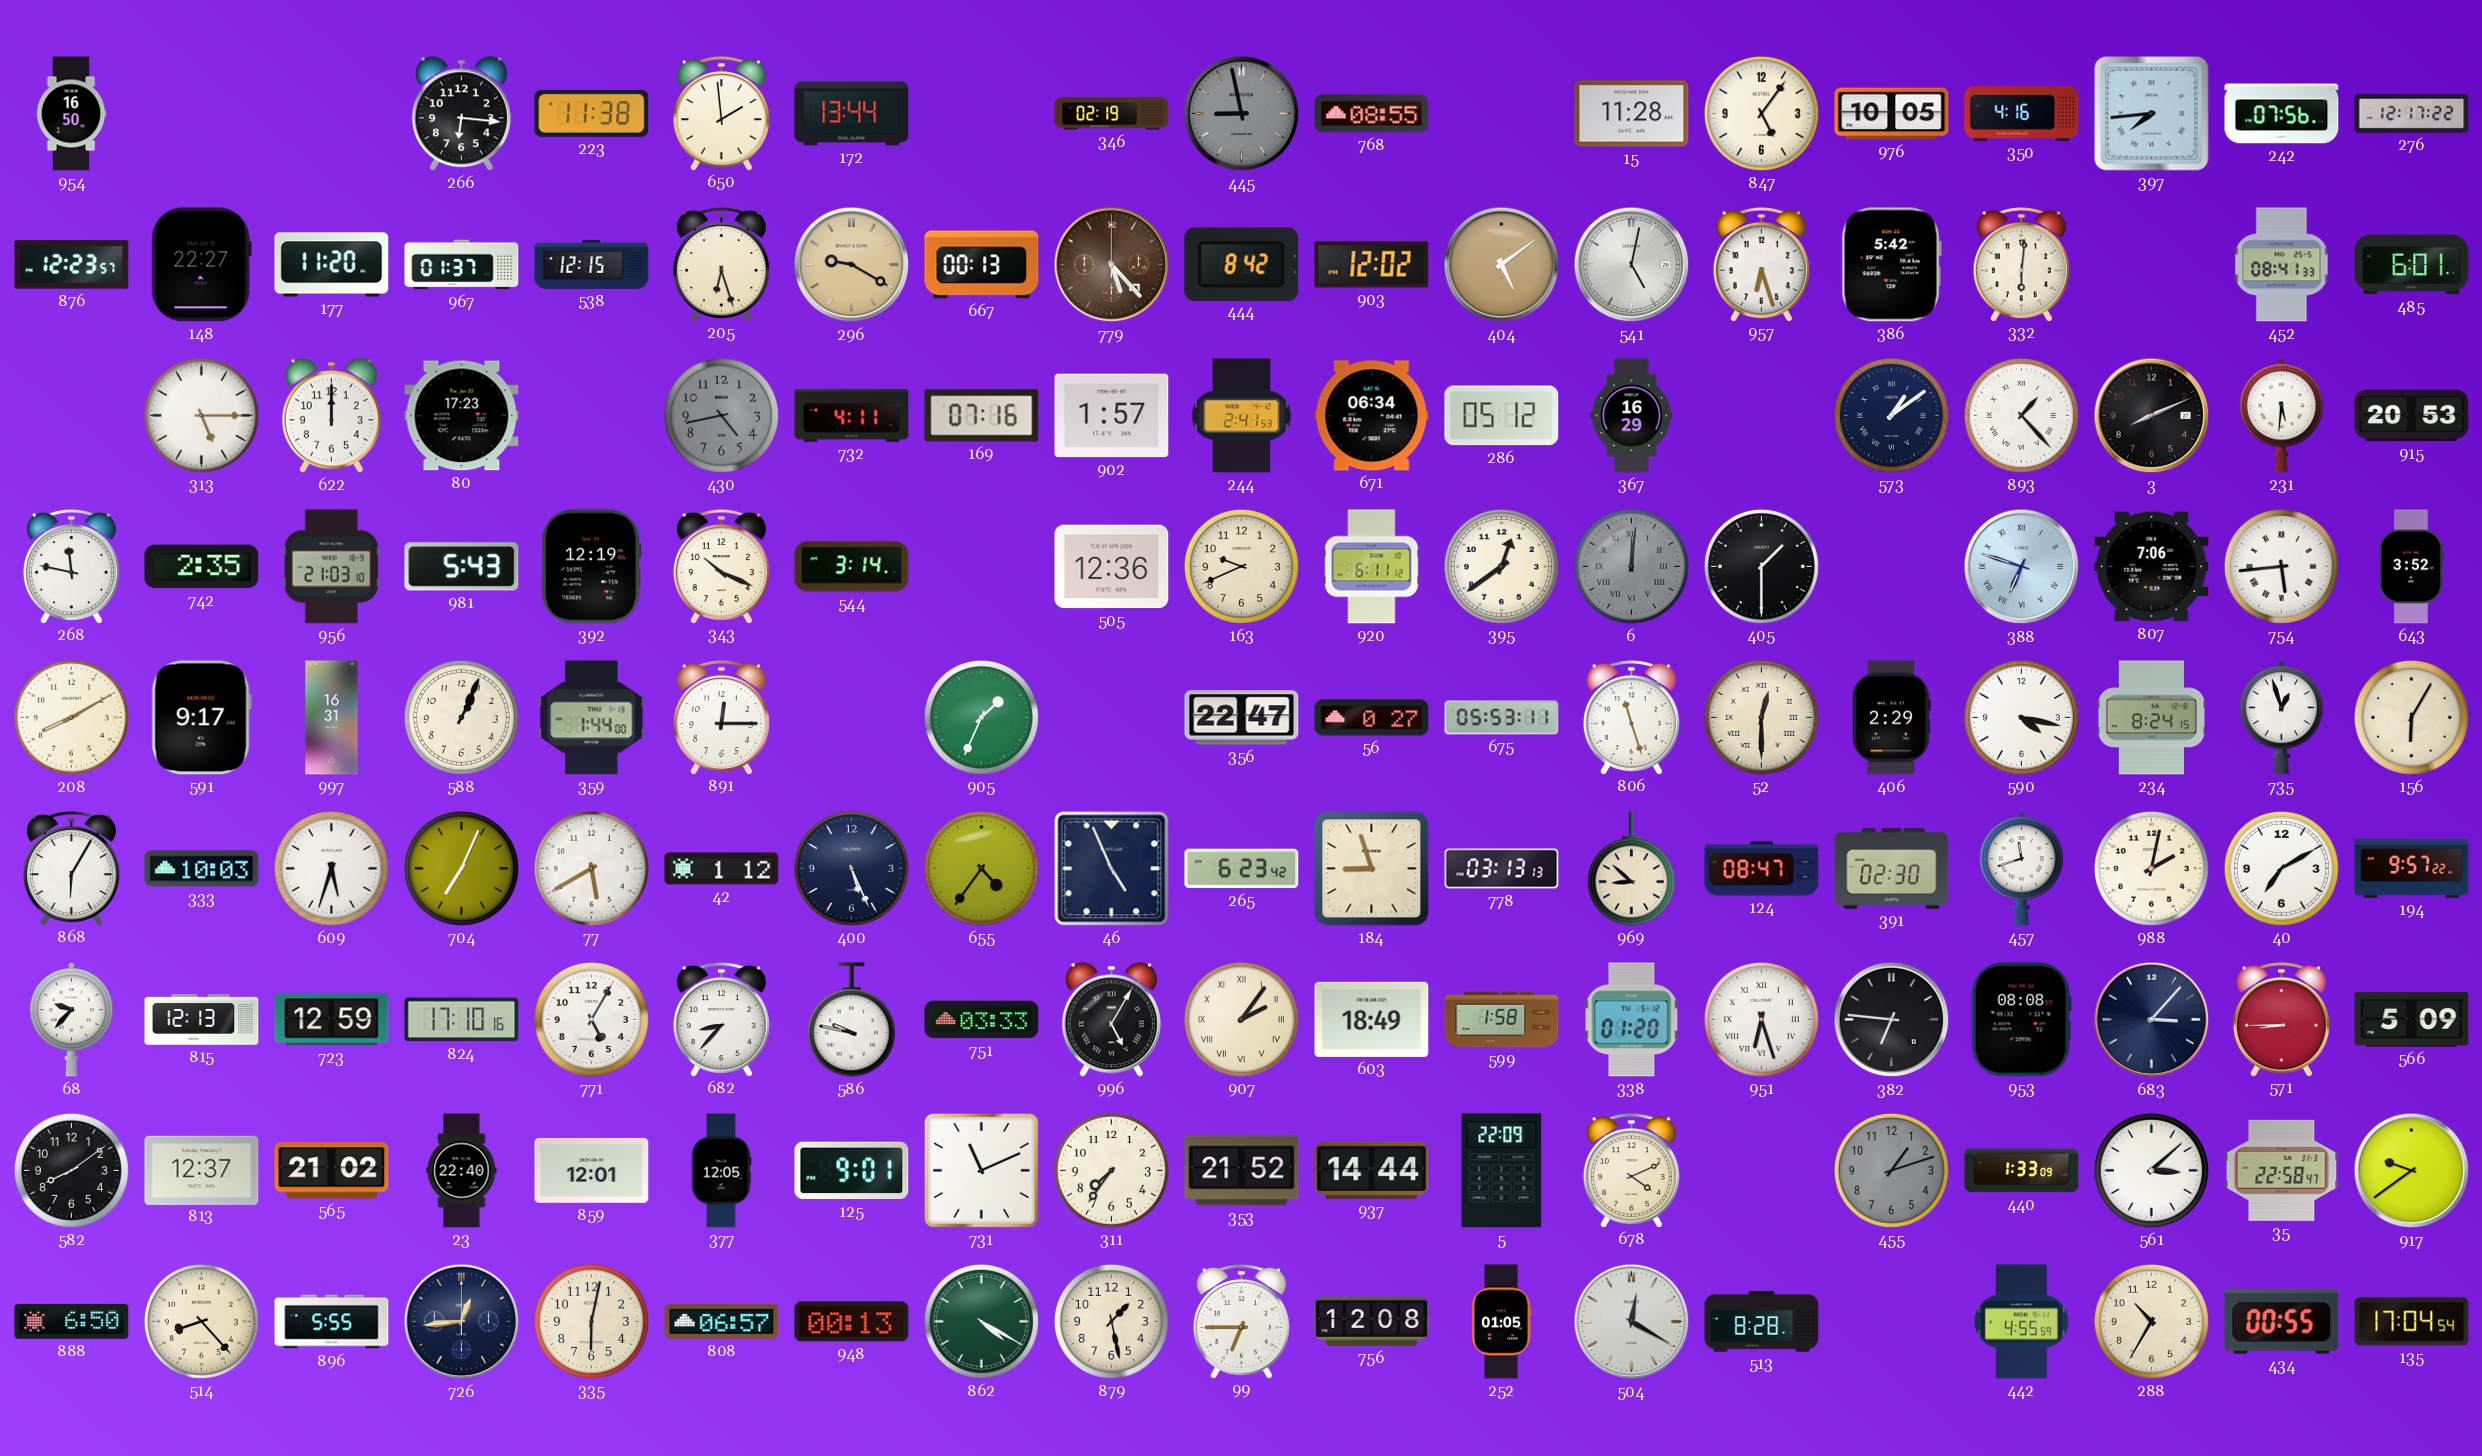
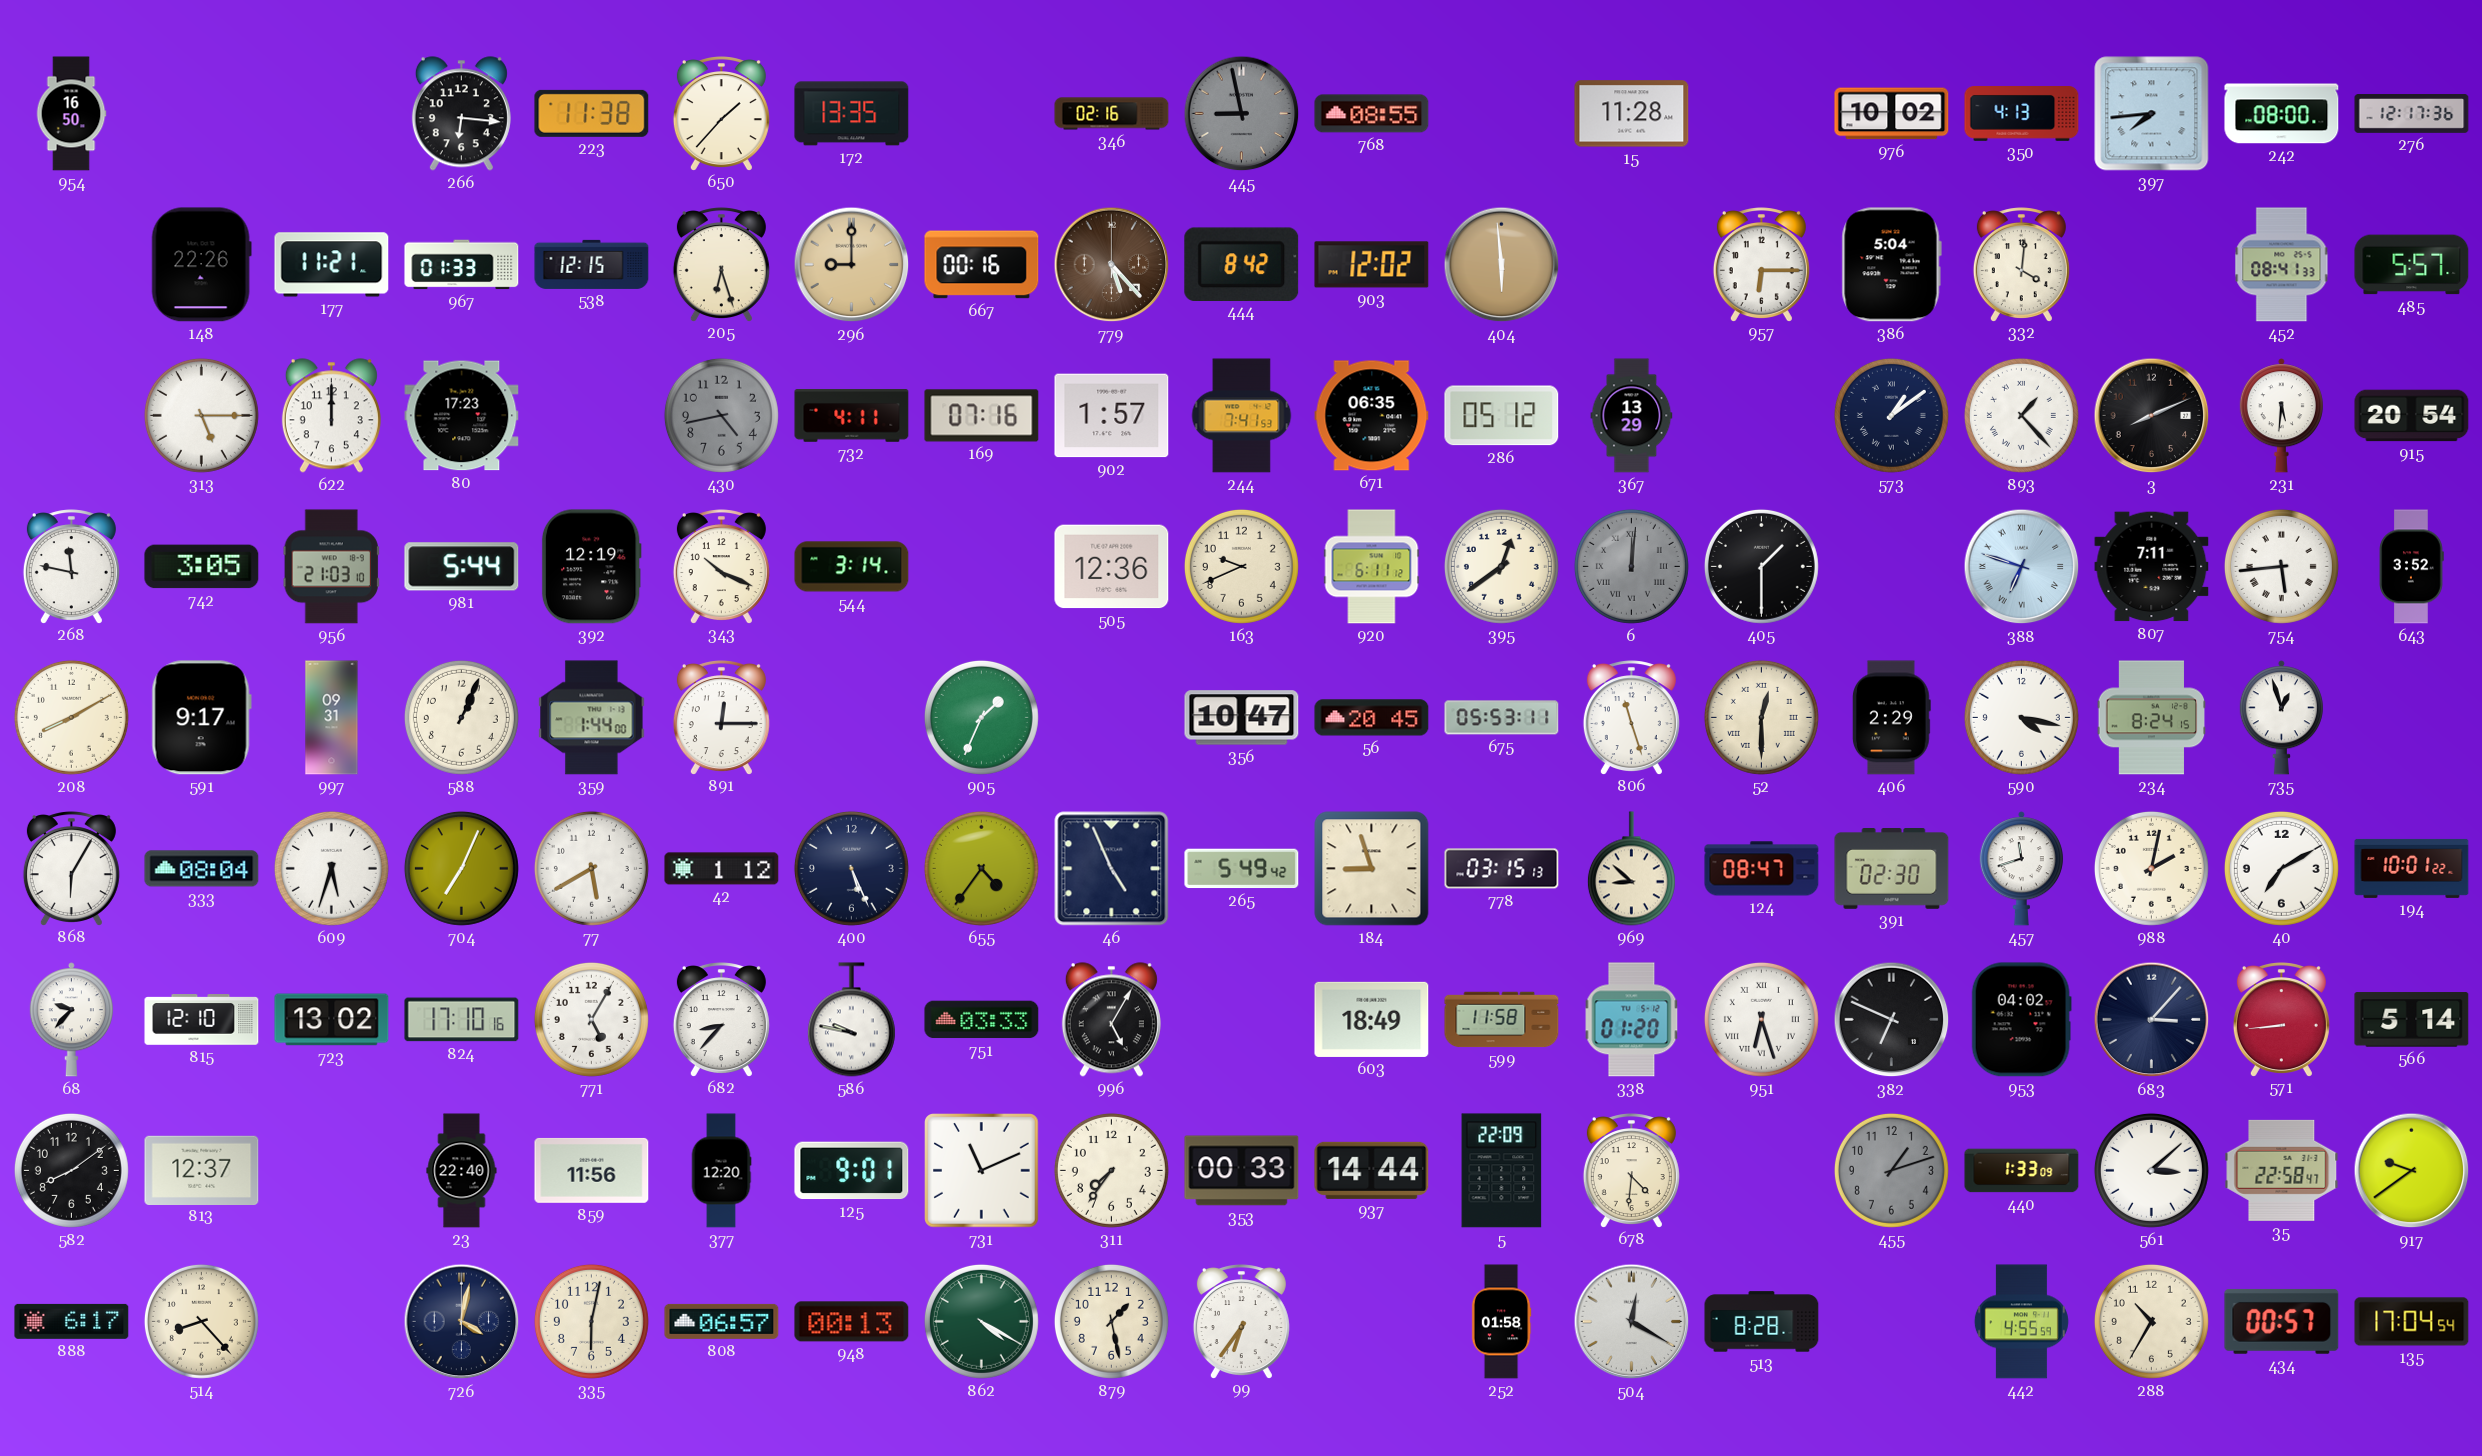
650: 1:59 -> 1:37
172: 13:44 -> 13:35
346: 02:19 -> 02:16
847: 5:06 -> none
976: 10:05 -> 10:02
350: 4:16 -> 4:13
242: 07:56 -> 08:00
276: 12:17:22 -> 12:17:36
876: 12:23 -> none
148: 22:27 -> 22:26
177: 11:20 -> 11:21
967: 01:37 -> 01:33
296: 9:20 -> 9:00
667: 00:13 -> 00:16
404: 5:09 -> 5:59
541: 5:02 -> none
957: 6:27 -> 6:15
386: 5:42 -> 5:04
332: 6:01 -> 4:01
485: 6:01 -> 5:57
244: 2:41 -> 7:41
671: 06:34 -> 06:35
367: 16:29 -> 13:29
915: 20:53 -> 20:54
742: 2:35 -> 3:05
981: 5:43 -> 5:44
807: 7:06 -> 7:11
997: 16:31 -> 09:31
356: 22:47 -> 10:47
56: 0:27 -> 20:45
156: 6:05 -> none
333: 10:03 -> 08:04
265: 6:23 -> 5:49
778: 03:13 -> 03:15
194: 9:57 -> 10:01
815: 12:13 -> 12:10
723: 12:59 -> 13:02
907: 2:06 -> none
599: 1:58 -> 11:58
382: 6:46 -> 6:49
953: 08:08 -> 04:02
571: 8:45 -> 8:44
566: 5:09 -> 5:14
565: 21:02 -> none
859: 12:01 -> 11:56
377: 12:05 -> 12:20
353: 21:52 -> 00:33
678: 4:11 -> 4:31
888: 6:50 -> 6:17
896: 5:55 -> none
726: 12:44 -> 4:02
99: 6:45 -> 6:36
756: 12:08 -> none
252: 01:05 -> 01:58
434: 00:55 -> 00:57
